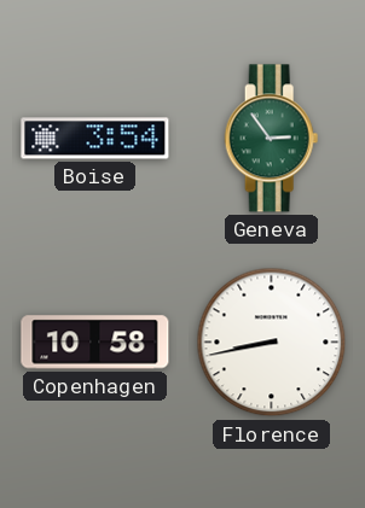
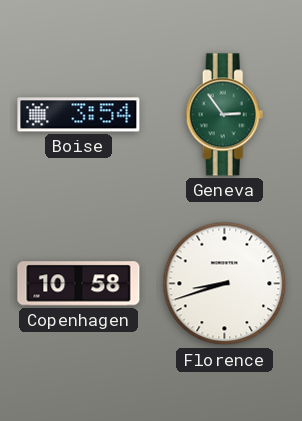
Florence: 8:43 -> 8:42
